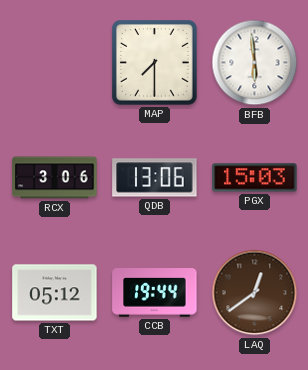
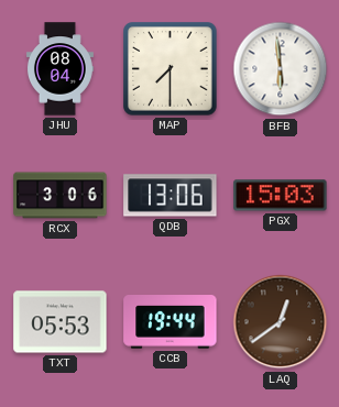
JHU: none -> 08:04
TXT: 05:12 -> 05:53
